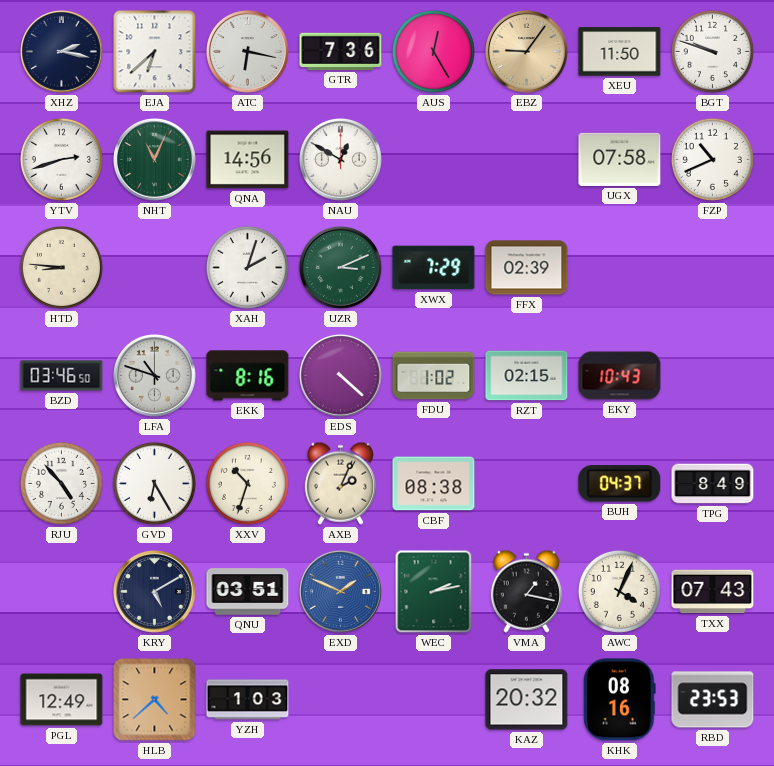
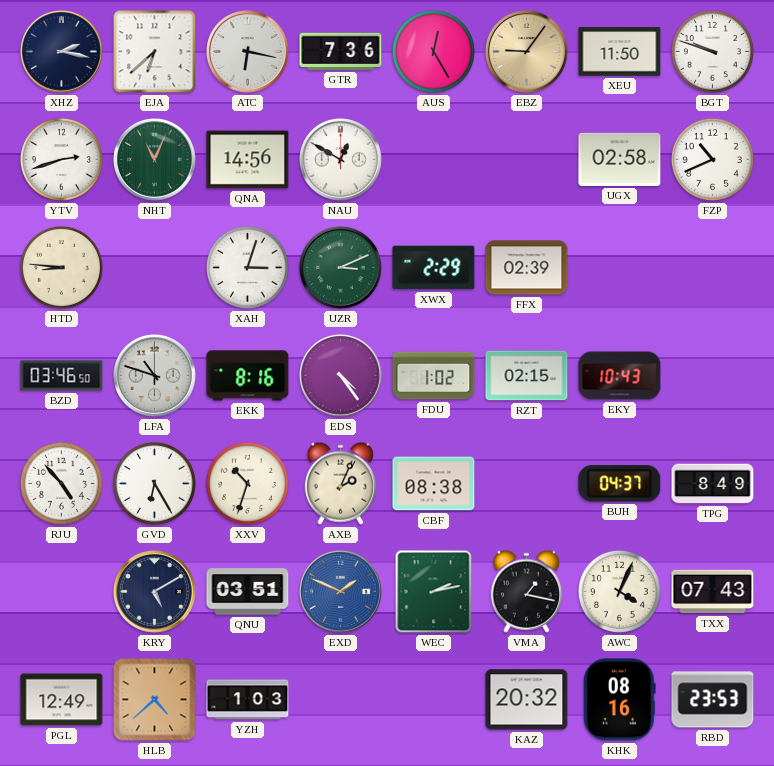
UGX: 07:58 -> 02:58
XAH: 2:03 -> 3:03
XWX: 7:29 -> 2:29
EDS: 4:22 -> 4:24
